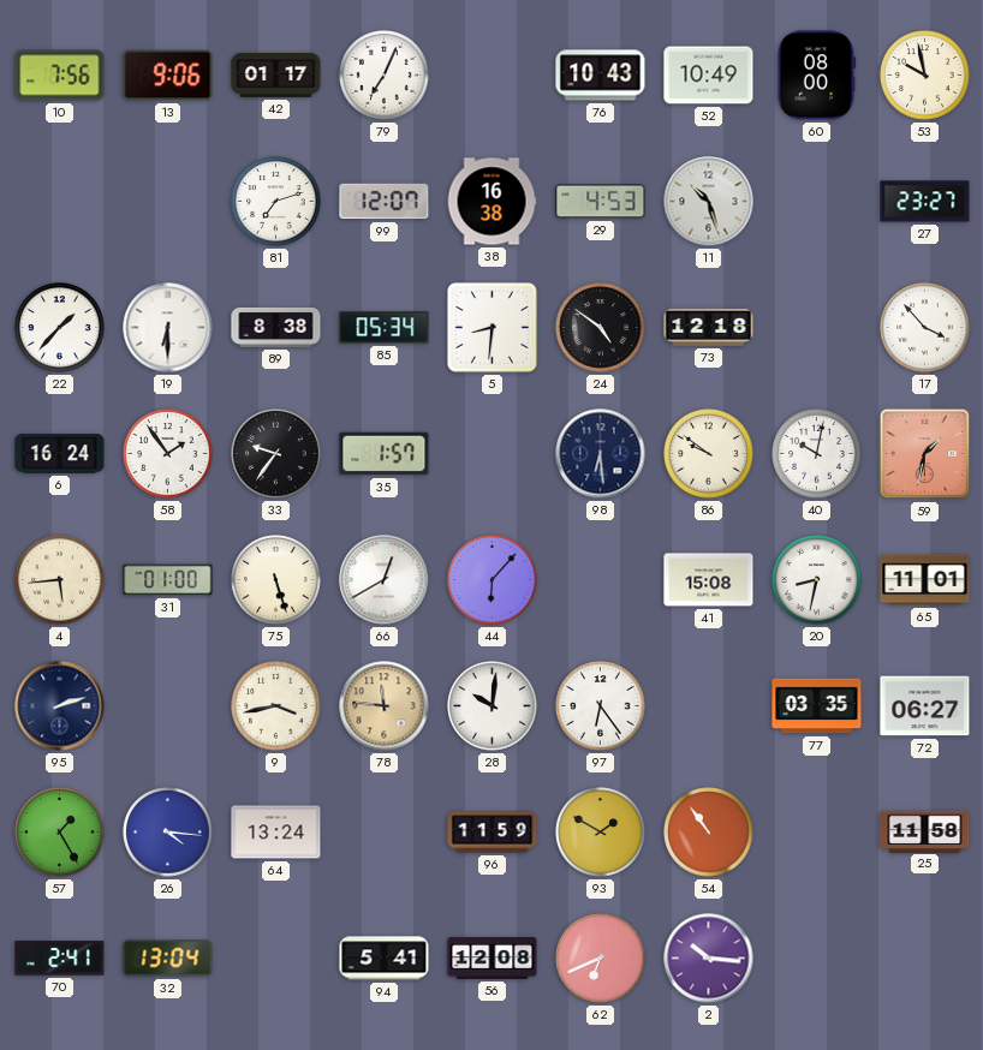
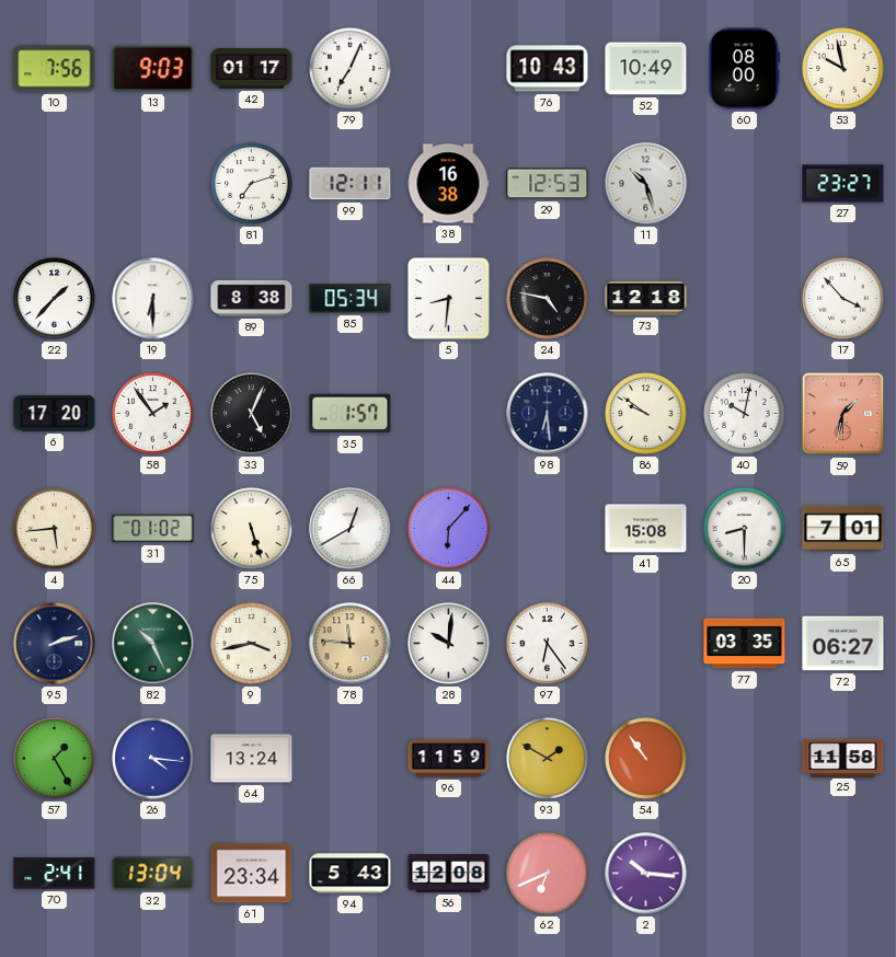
13: 9:06 -> 9:03
99: 12:07 -> 12:11
29: 4:53 -> 12:53
24: 4:51 -> 4:47
6: 16:24 -> 17:20
33: 9:36 -> 5:04
31: 01:00 -> 01:02
20: 8:32 -> 8:30
65: 11:01 -> 7:01
82: none -> 10:26
61: none -> 23:34
94: 5:41 -> 5:43
